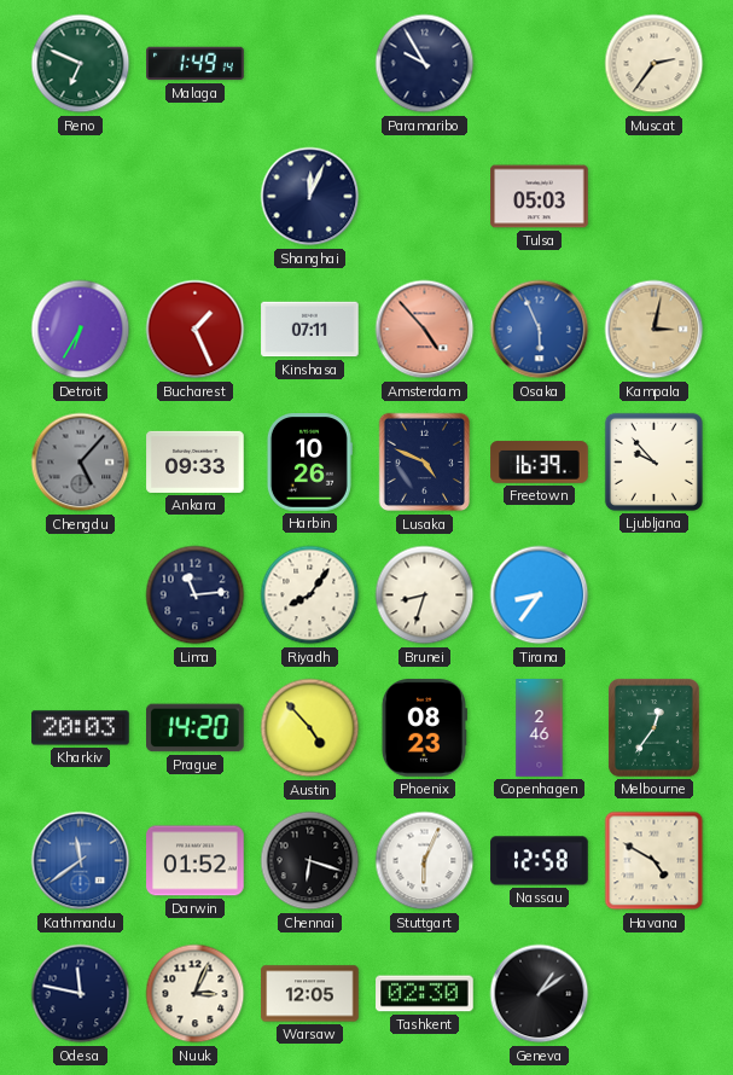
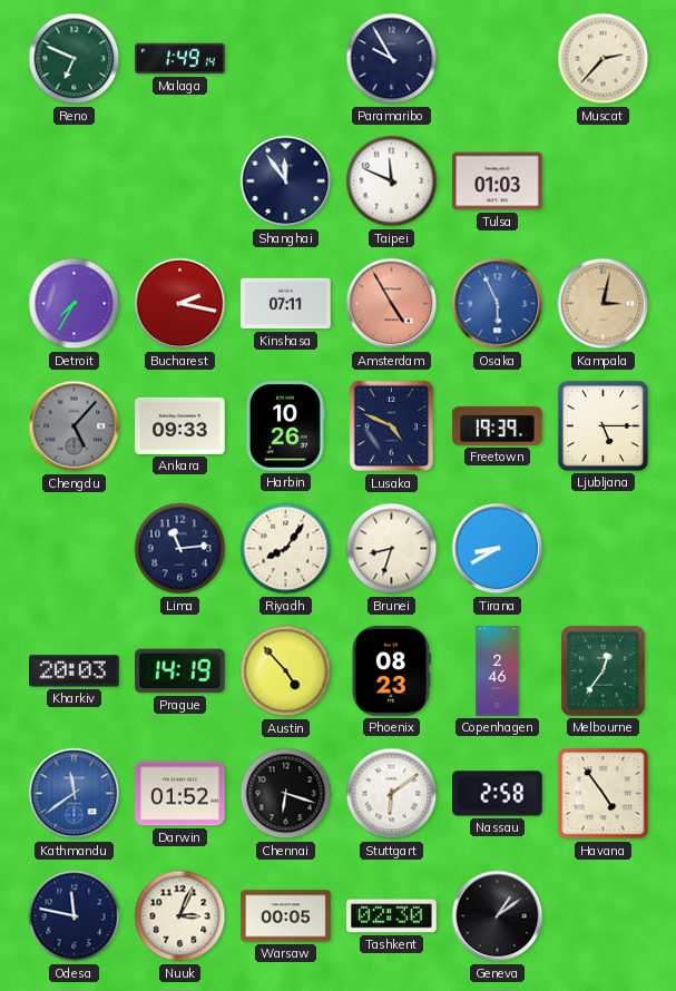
Muscat: 2:36 -> 2:37
Shanghai: 12:04 -> 11:54
Taipei: none -> 11:49
Tulsa: 05:03 -> 01:03
Detroit: 6:35 -> 7:35
Bucharest: 1:26 -> 2:17
Amsterdam: 4:53 -> 4:55
Freetown: 16:39 -> 19:39
Ljubljana: 9:53 -> 5:15
Tirana: 8:36 -> 8:40
Prague: 14:20 -> 14:19
Stuttgart: 6:04 -> 6:09
Nassau: 12:58 -> 2:58
Havana: 4:50 -> 4:54
Warsaw: 12:05 -> 00:05
